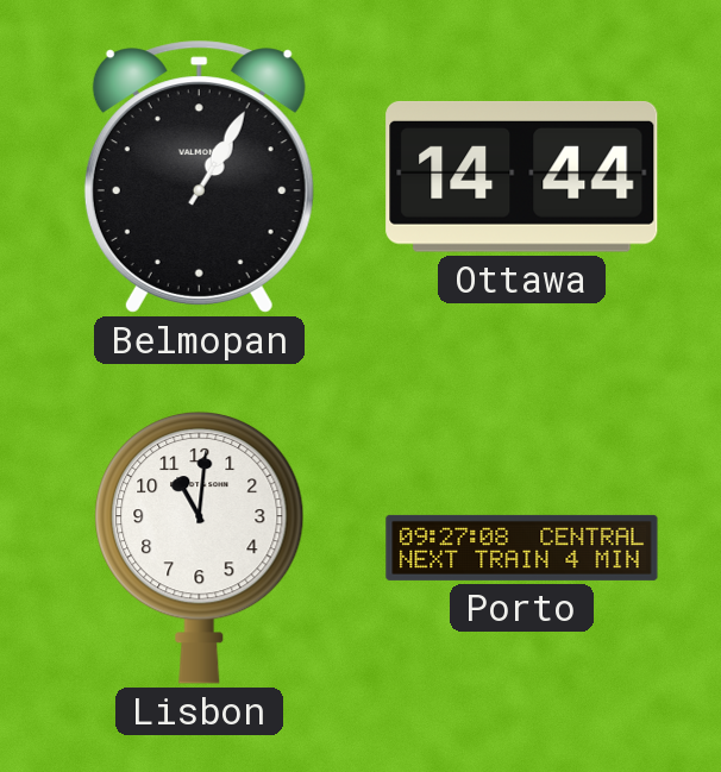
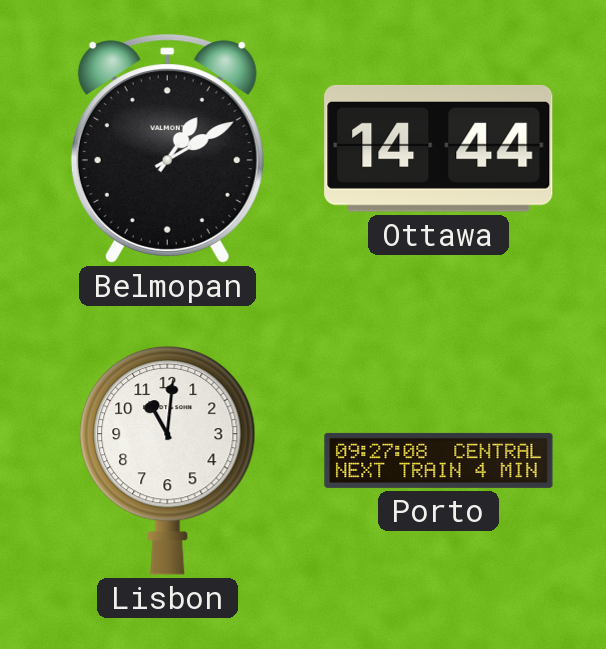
Belmopan: 1:05 -> 1:10
